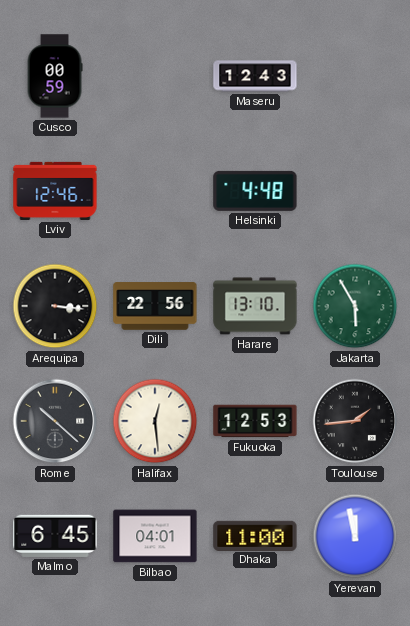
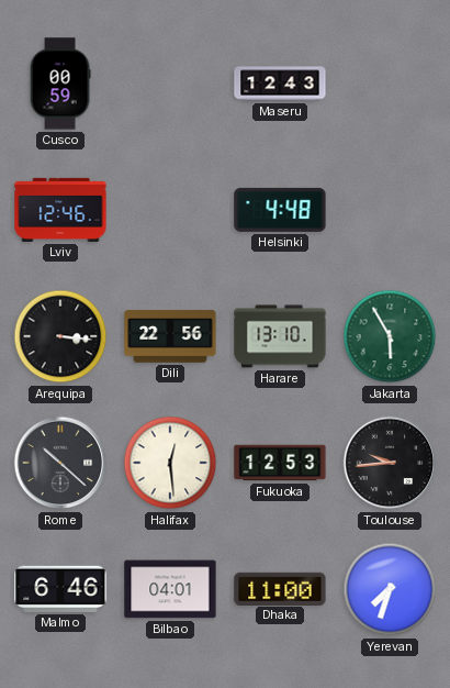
Toulouse: 1:44 -> 9:44
Malmo: 6:45 -> 6:46
Yerevan: 11:58 -> 7:33
